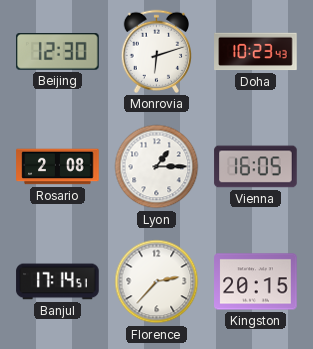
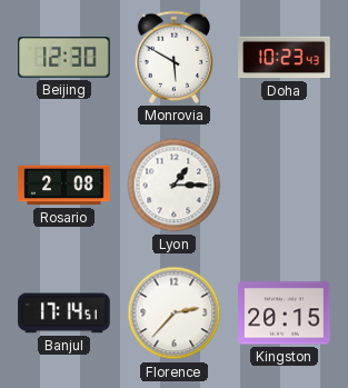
Monrovia: 6:12 -> 5:50
Vienna: 16:05 -> none
